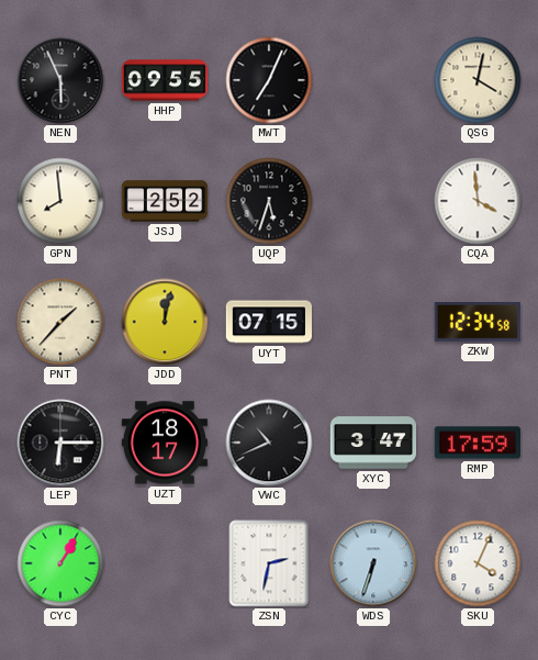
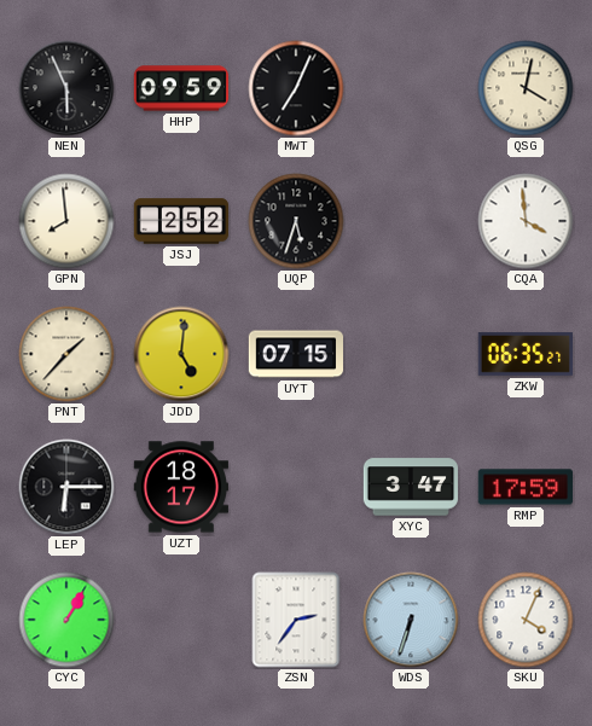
HHP: 09:55 -> 09:59
JDD: 12:02 -> 5:01
ZKW: 12:34 -> 06:35
VWC: 10:41 -> none
ZSN: 2:32 -> 2:36
